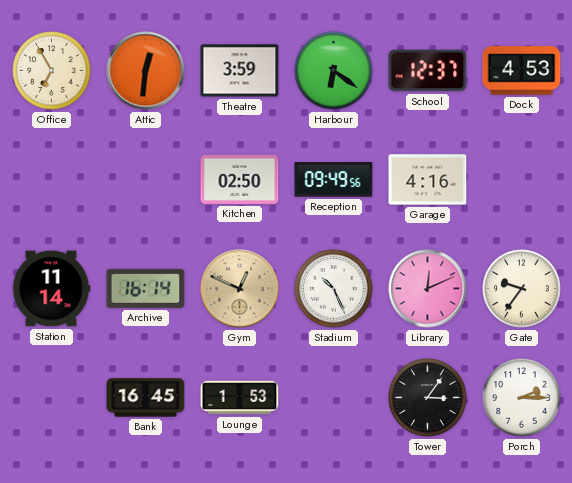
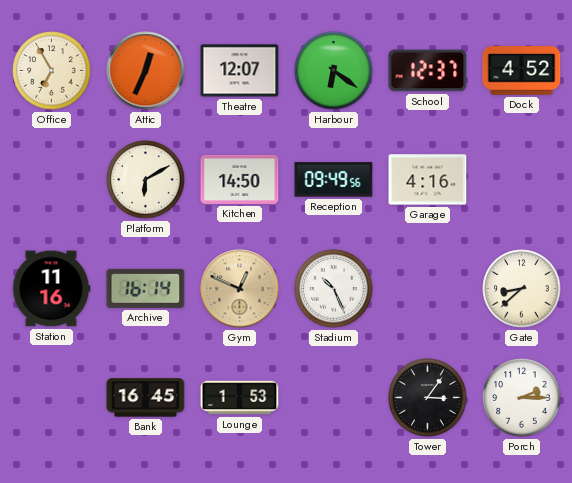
Attic: 12:31 -> 12:34
Theatre: 3:59 -> 12:07
Dock: 4:53 -> 4:52
Platform: none -> 6:10
Kitchen: 02:50 -> 14:50
Station: 11:14 -> 11:16
Library: 12:11 -> none
Gate: 9:36 -> 8:38
